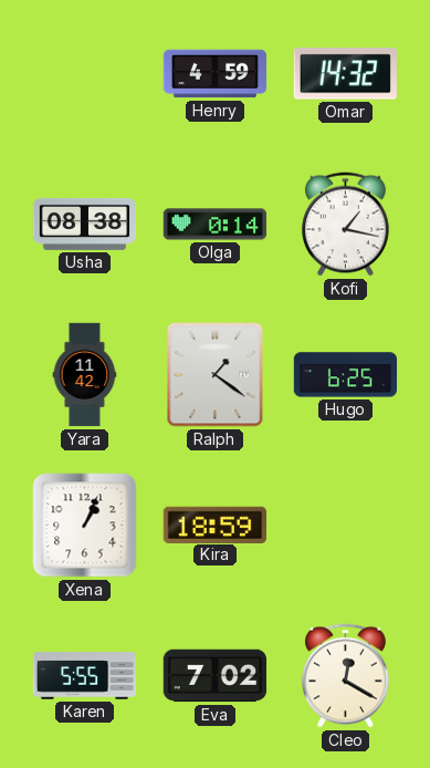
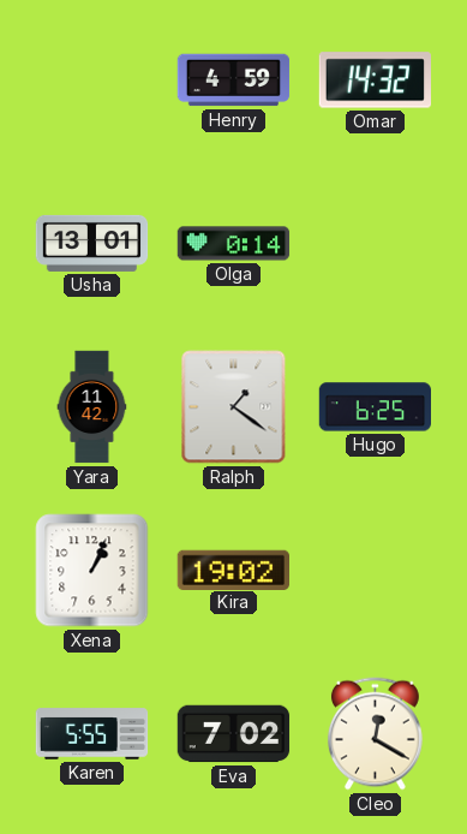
Usha: 08:38 -> 13:01
Kofi: 1:17 -> none
Kira: 18:59 -> 19:02
